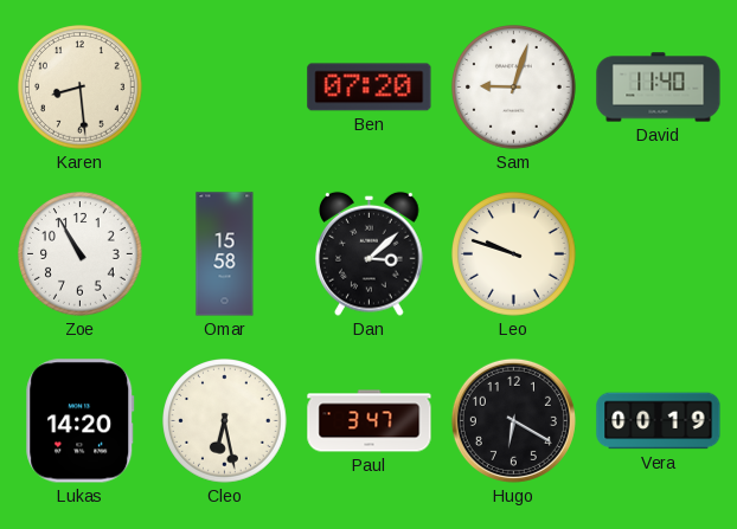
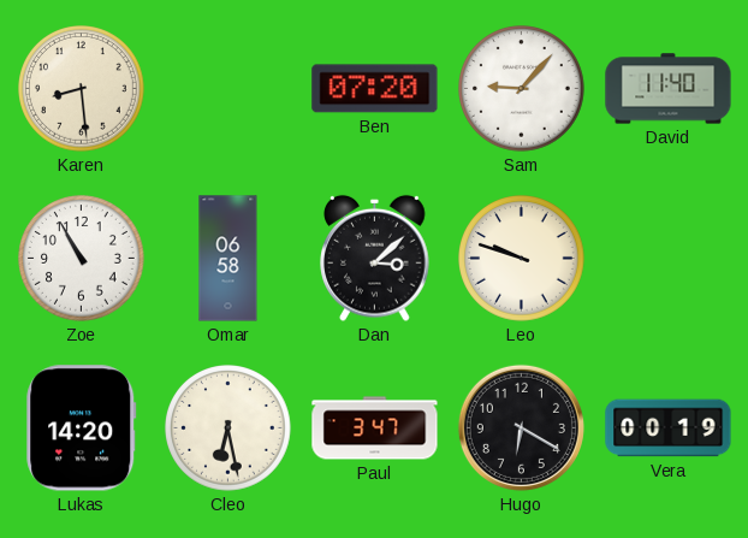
Sam: 9:03 -> 9:07
Omar: 15:58 -> 06:58
